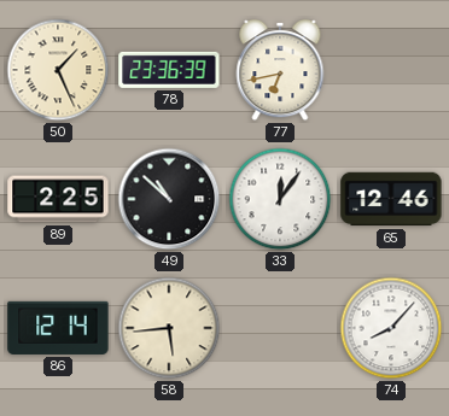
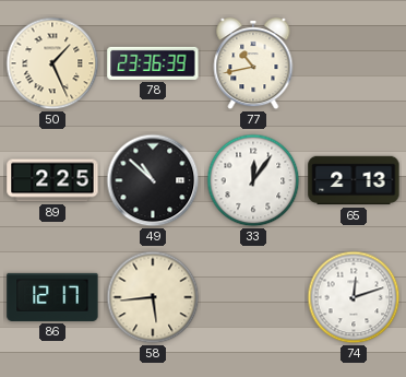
77: 6:43 -> 10:43
65: 12:46 -> 2:13
86: 12:14 -> 12:17
74: 8:07 -> 12:12
